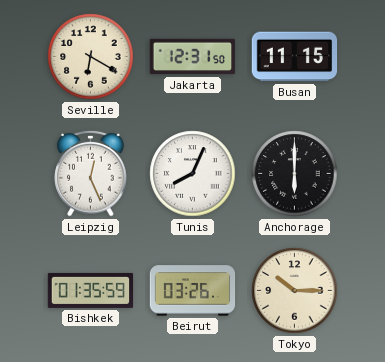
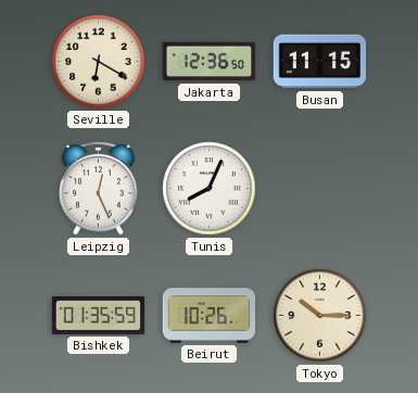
Jakarta: 12:31 -> 12:36
Anchorage: 6:00 -> none
Beirut: 03:26 -> 10:26
